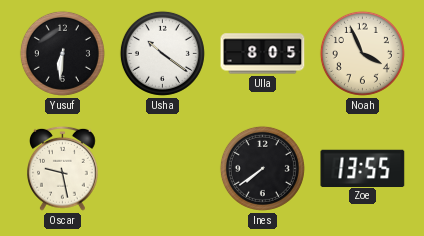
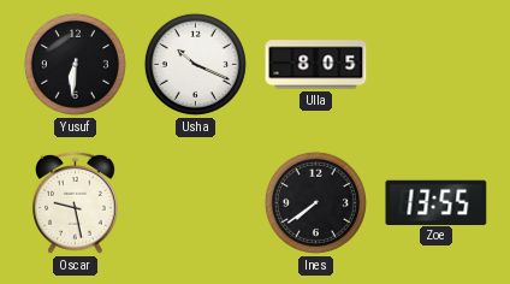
Usha: 10:21 -> 10:19
Noah: 3:56 -> none
